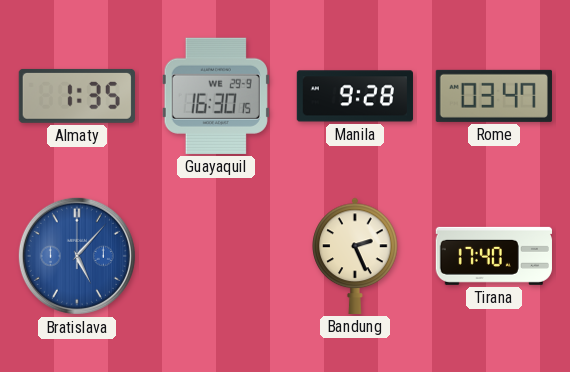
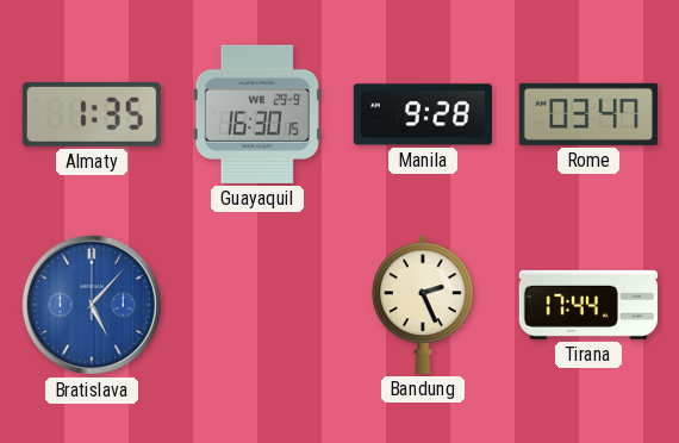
Tirana: 17:40 -> 17:44
